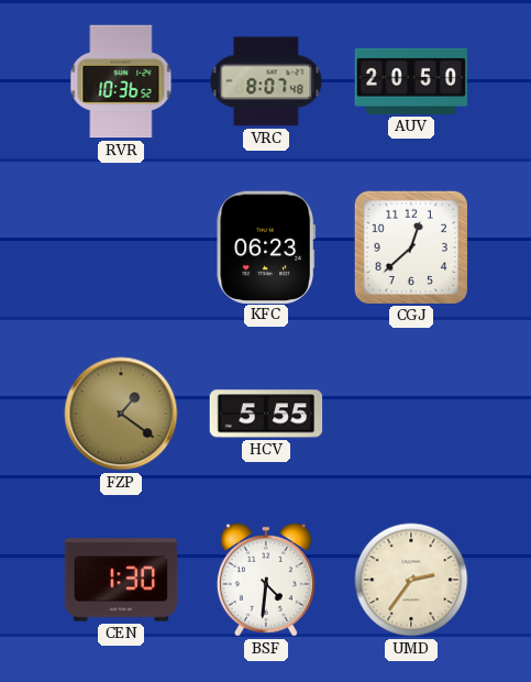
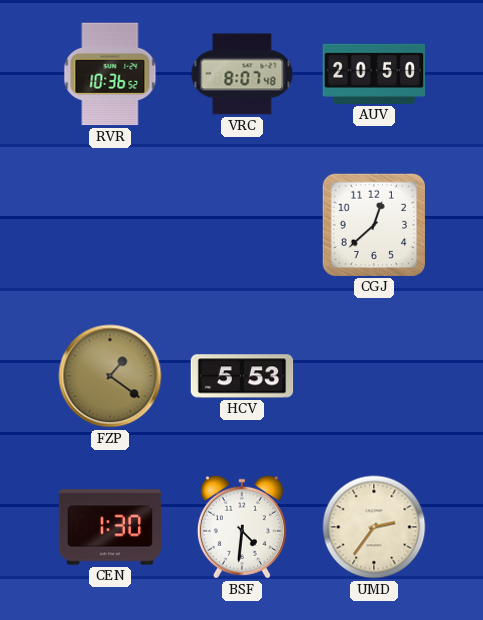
KFC: 06:23 -> none
HCV: 5:55 -> 5:53
